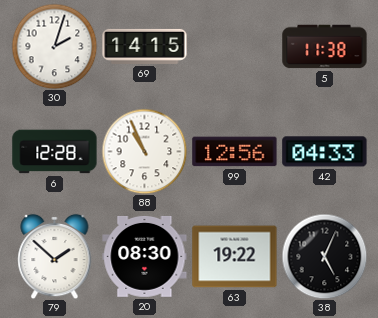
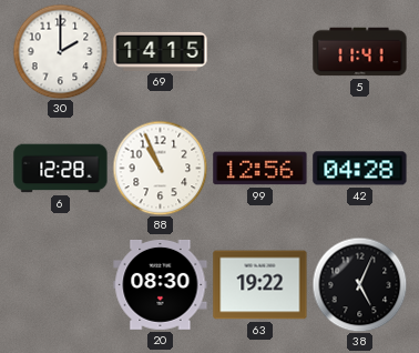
30: 2:03 -> 2:00
5: 11:38 -> 11:41
42: 04:33 -> 04:28
79: 1:52 -> none
